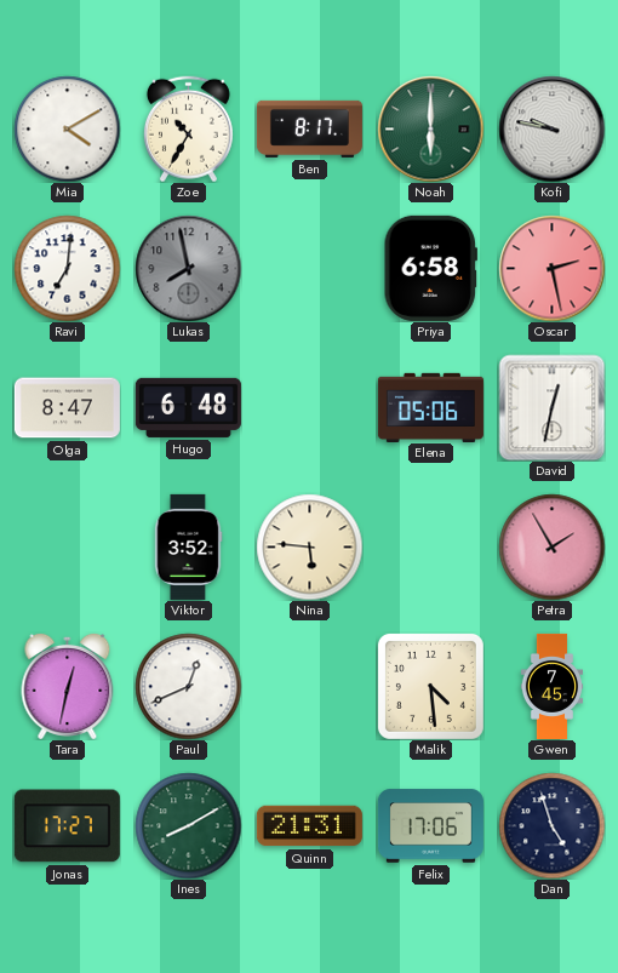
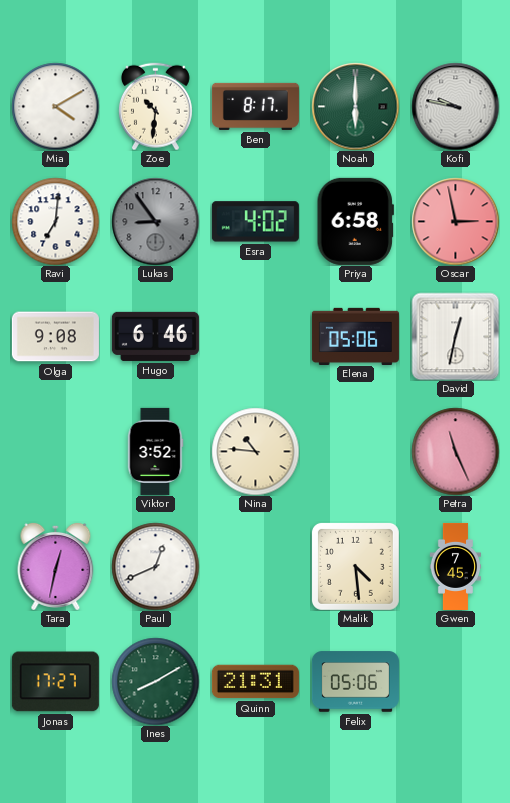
Zoe: 10:35 -> 10:31
Lukas: 7:58 -> 8:54
Esra: none -> 4:02
Oscar: 2:28 -> 2:58
Olga: 8:47 -> 9:08
Hugo: 6:48 -> 6:46
Nina: 5:46 -> 10:46
Petra: 1:55 -> 11:26
Felix: 17:06 -> 05:06
Dan: 4:57 -> none
